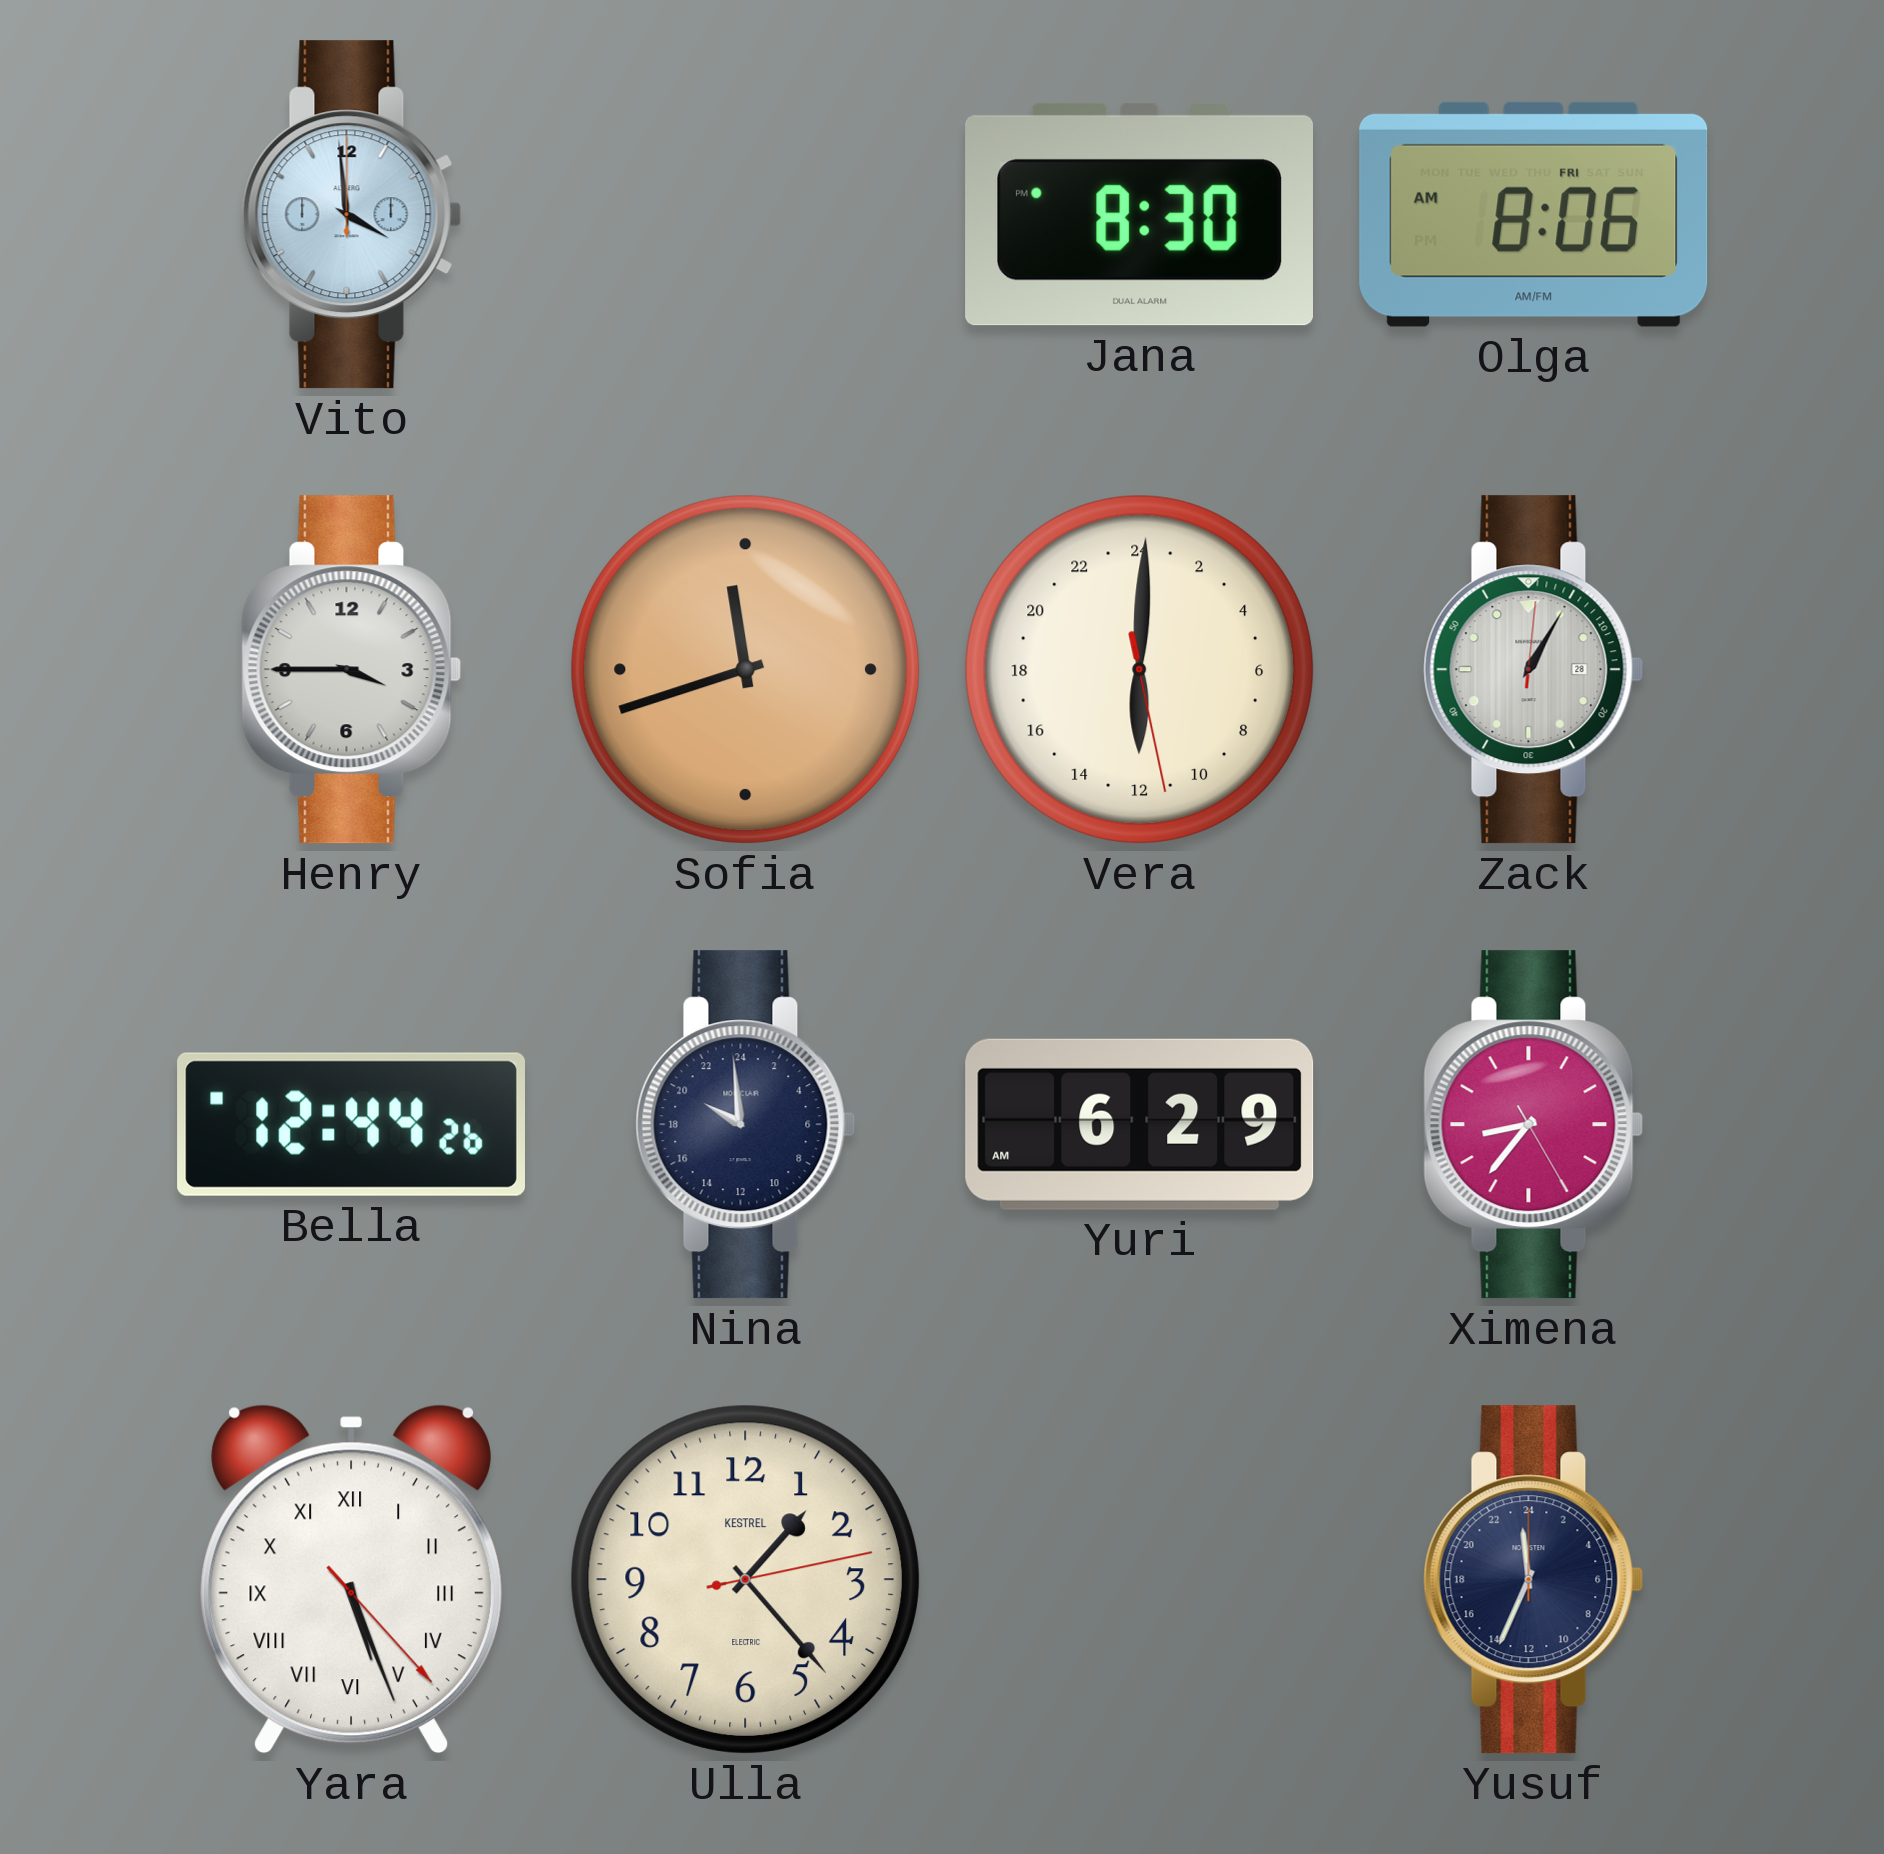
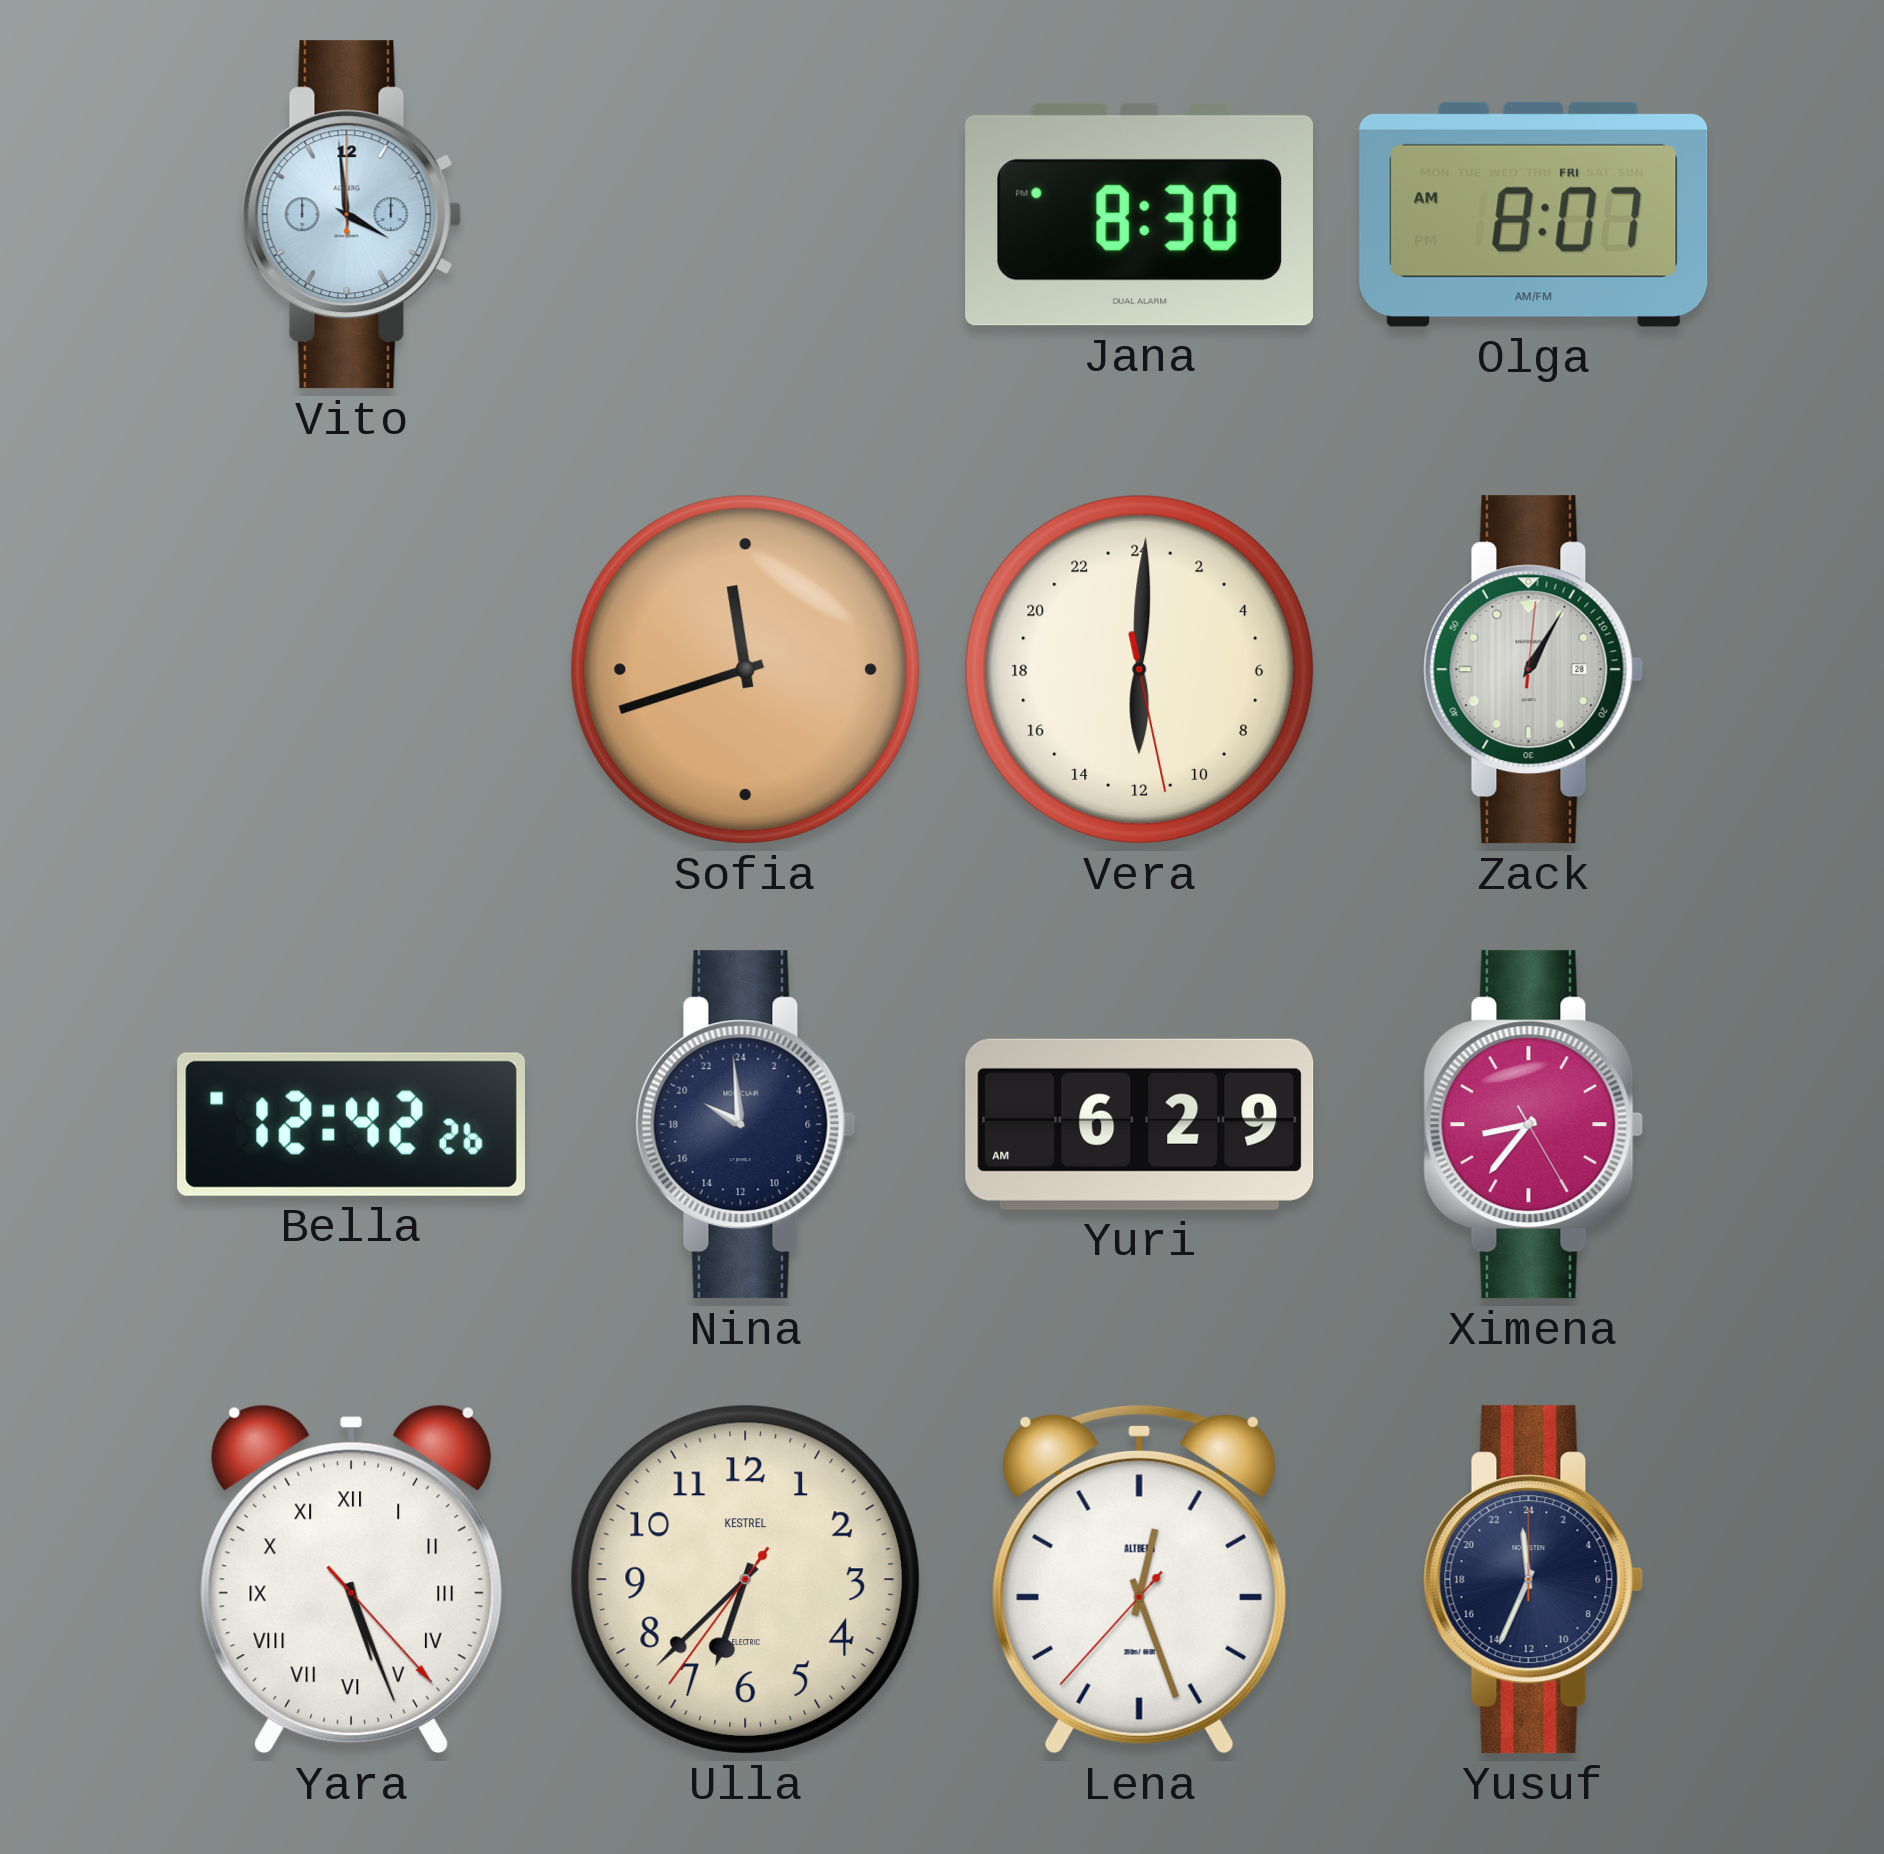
Olga: 8:06 -> 8:07
Henry: 3:45 -> none
Bella: 12:44 -> 12:42
Ulla: 1:23 -> 6:37
Lena: none -> 12:26
